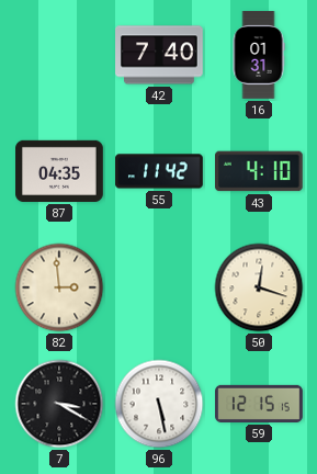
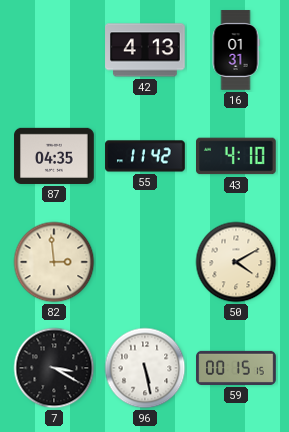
42: 7:40 -> 4:13
50: 12:18 -> 4:10
59: 12:15 -> 00:15
